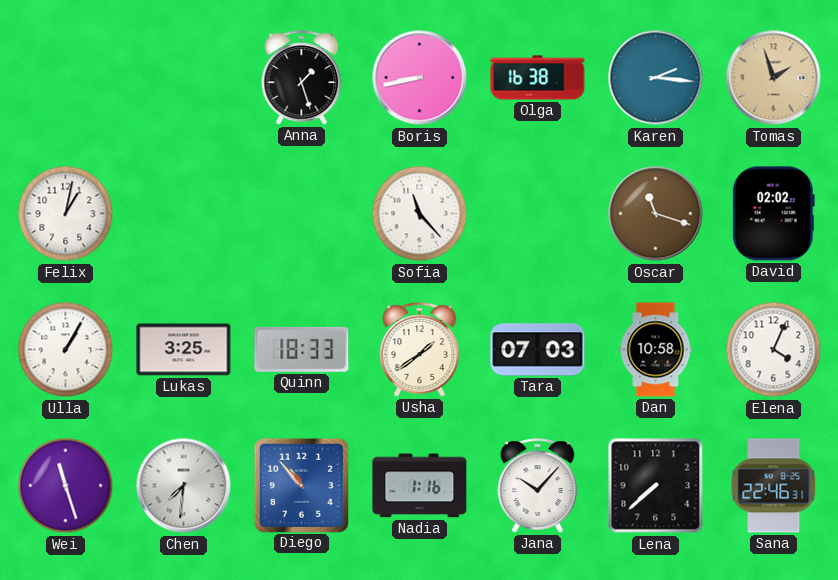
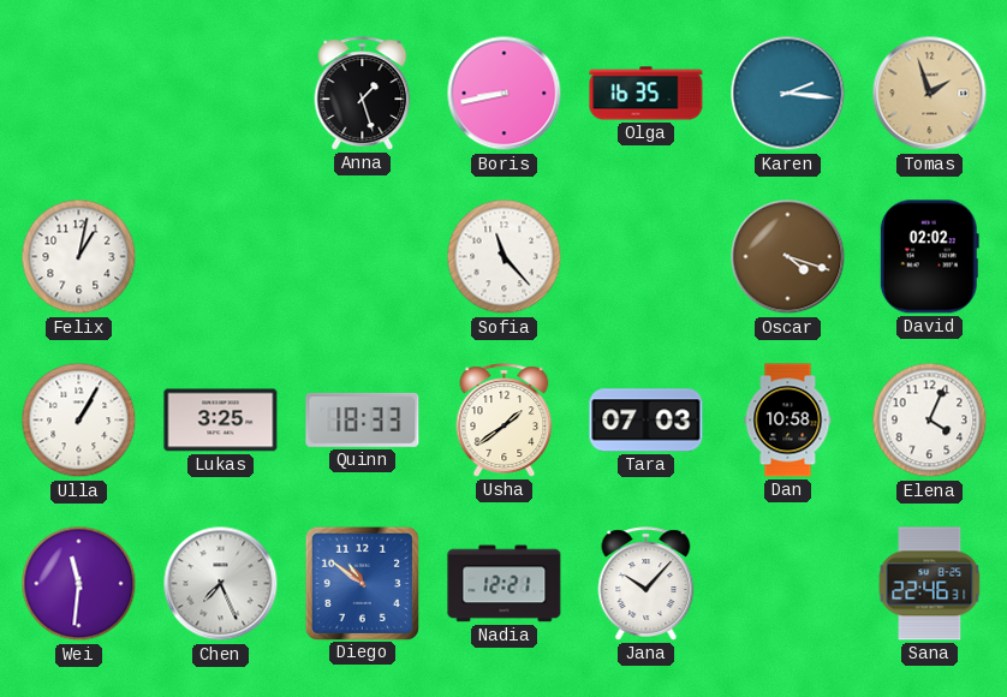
Olga: 16:38 -> 16:35
Oscar: 11:18 -> 4:18
Wei: 11:27 -> 11:31
Chen: 7:31 -> 7:26
Diego: 10:53 -> 10:51
Nadia: 1:16 -> 12:21
Lena: 7:38 -> none
